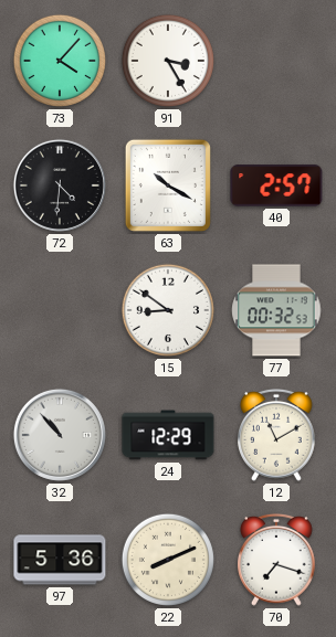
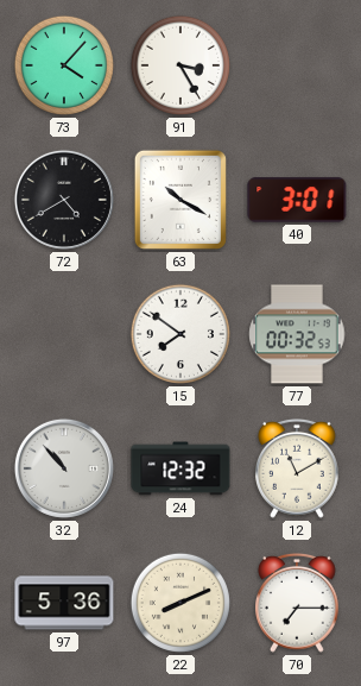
72: 4:31 -> 4:40
40: 2:57 -> 3:01
15: 8:51 -> 7:51
24: 12:29 -> 12:32
70: 7:18 -> 7:15
